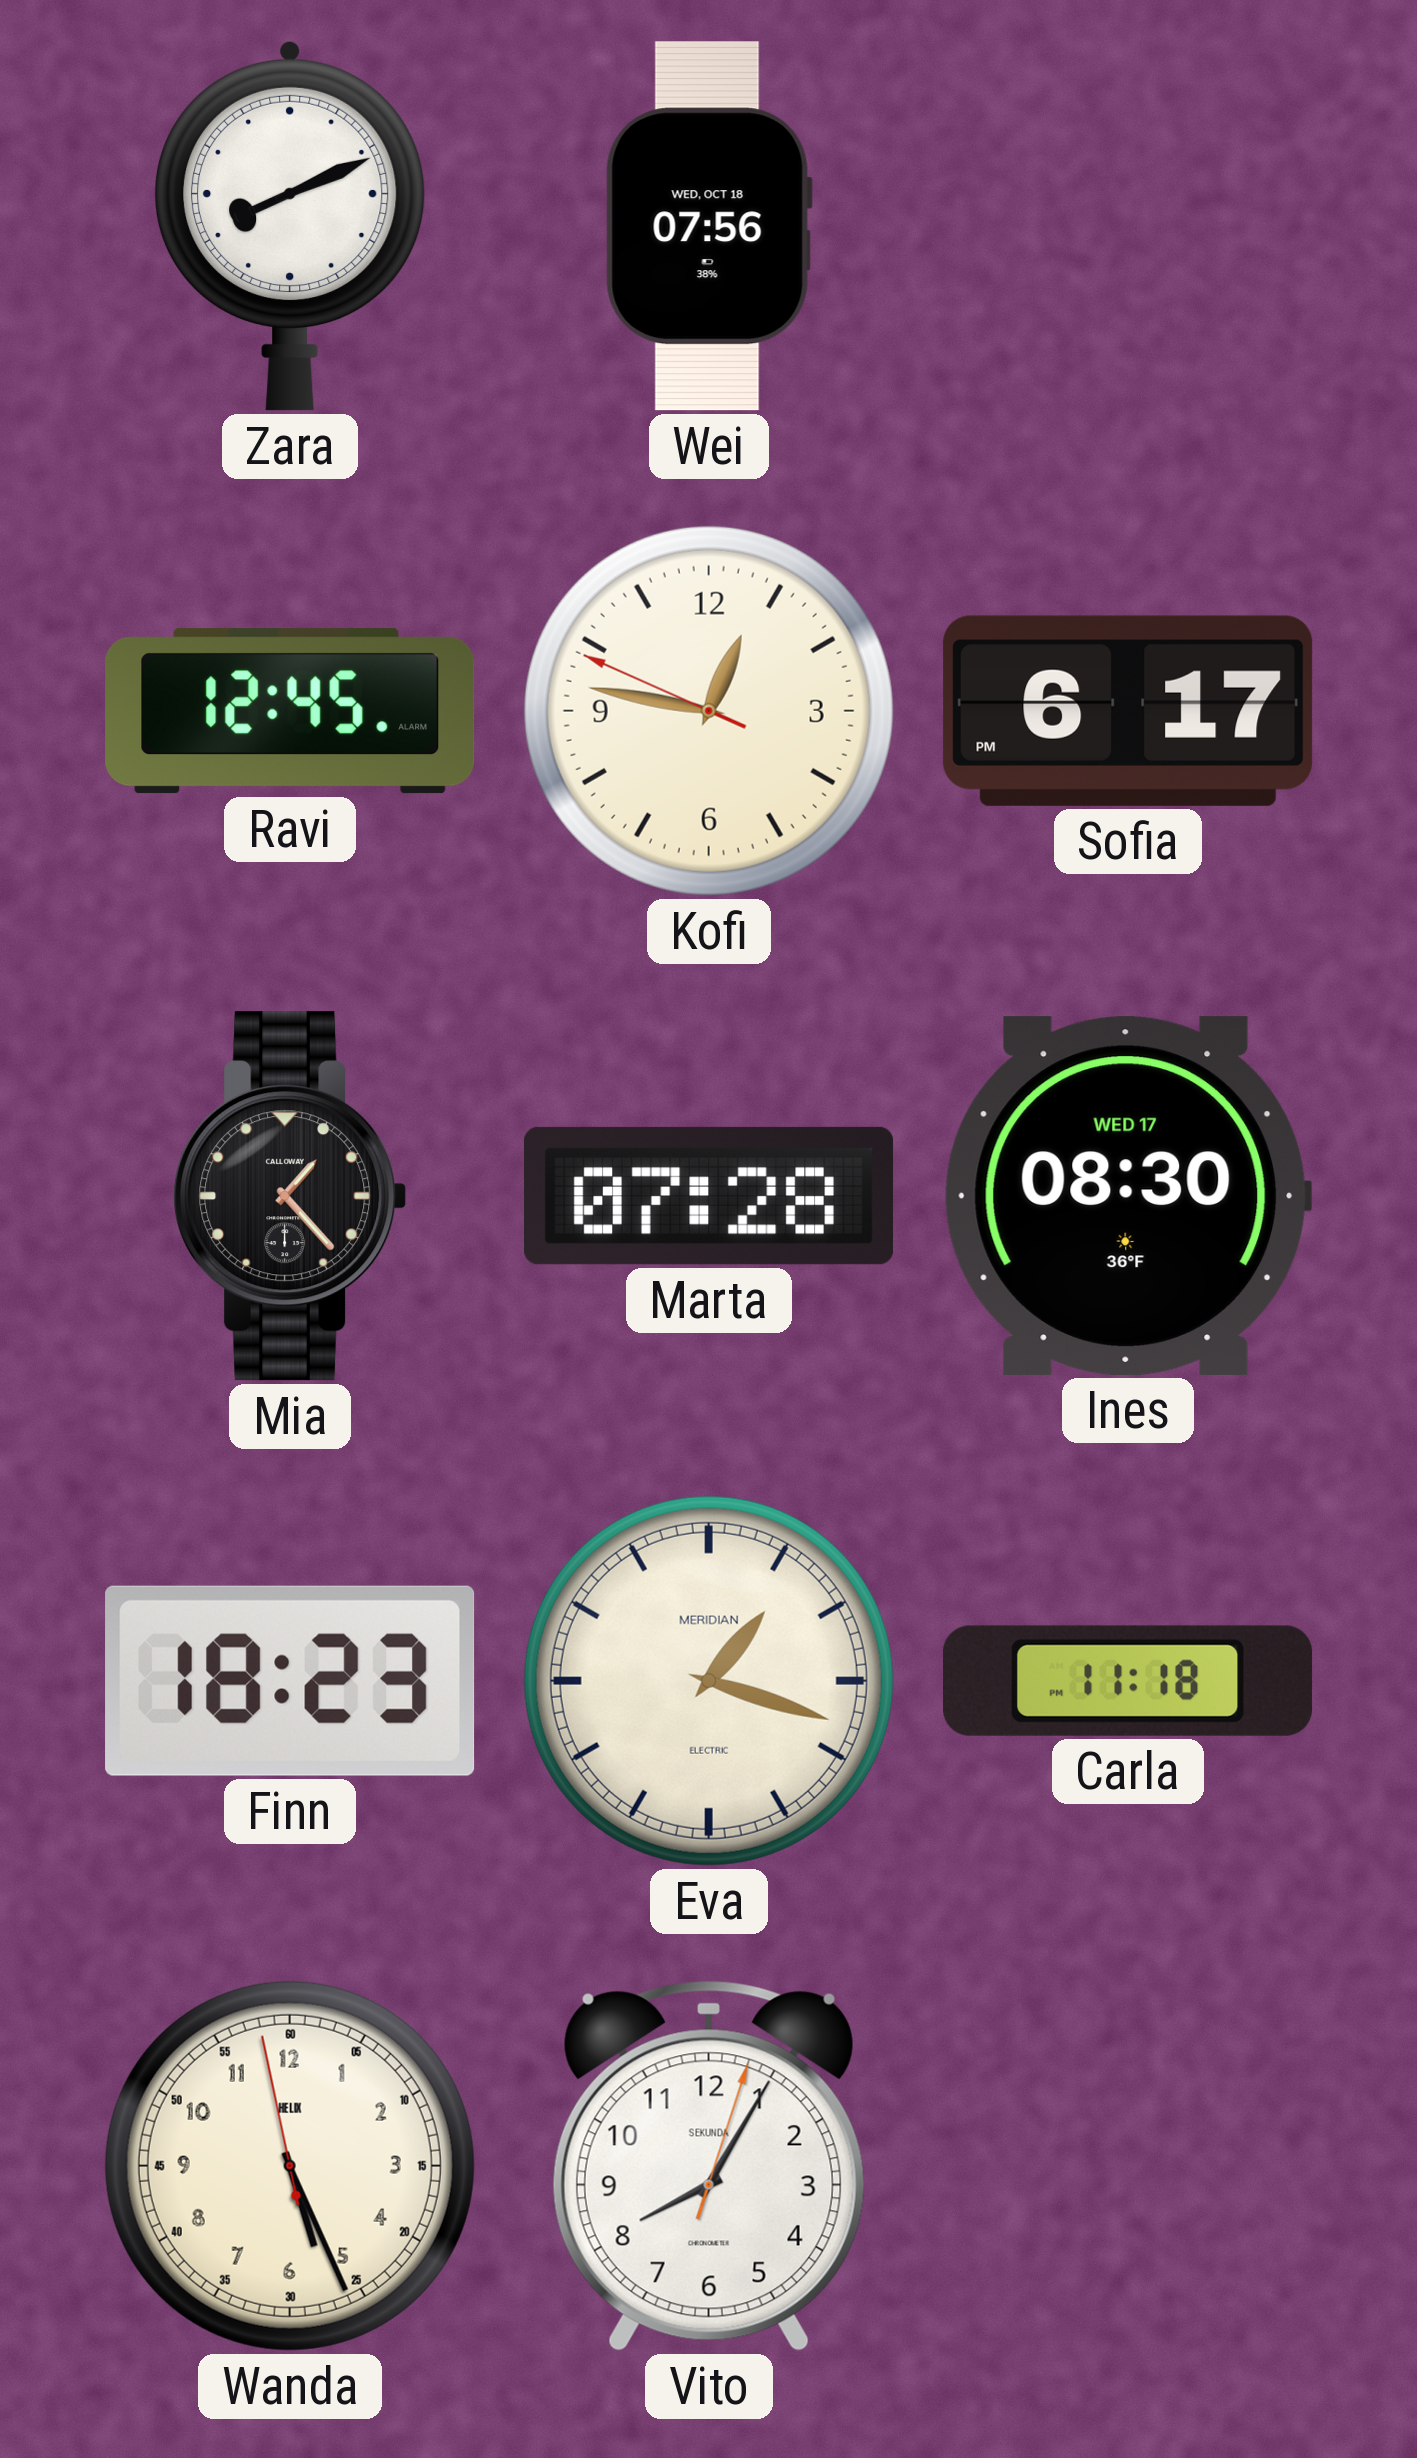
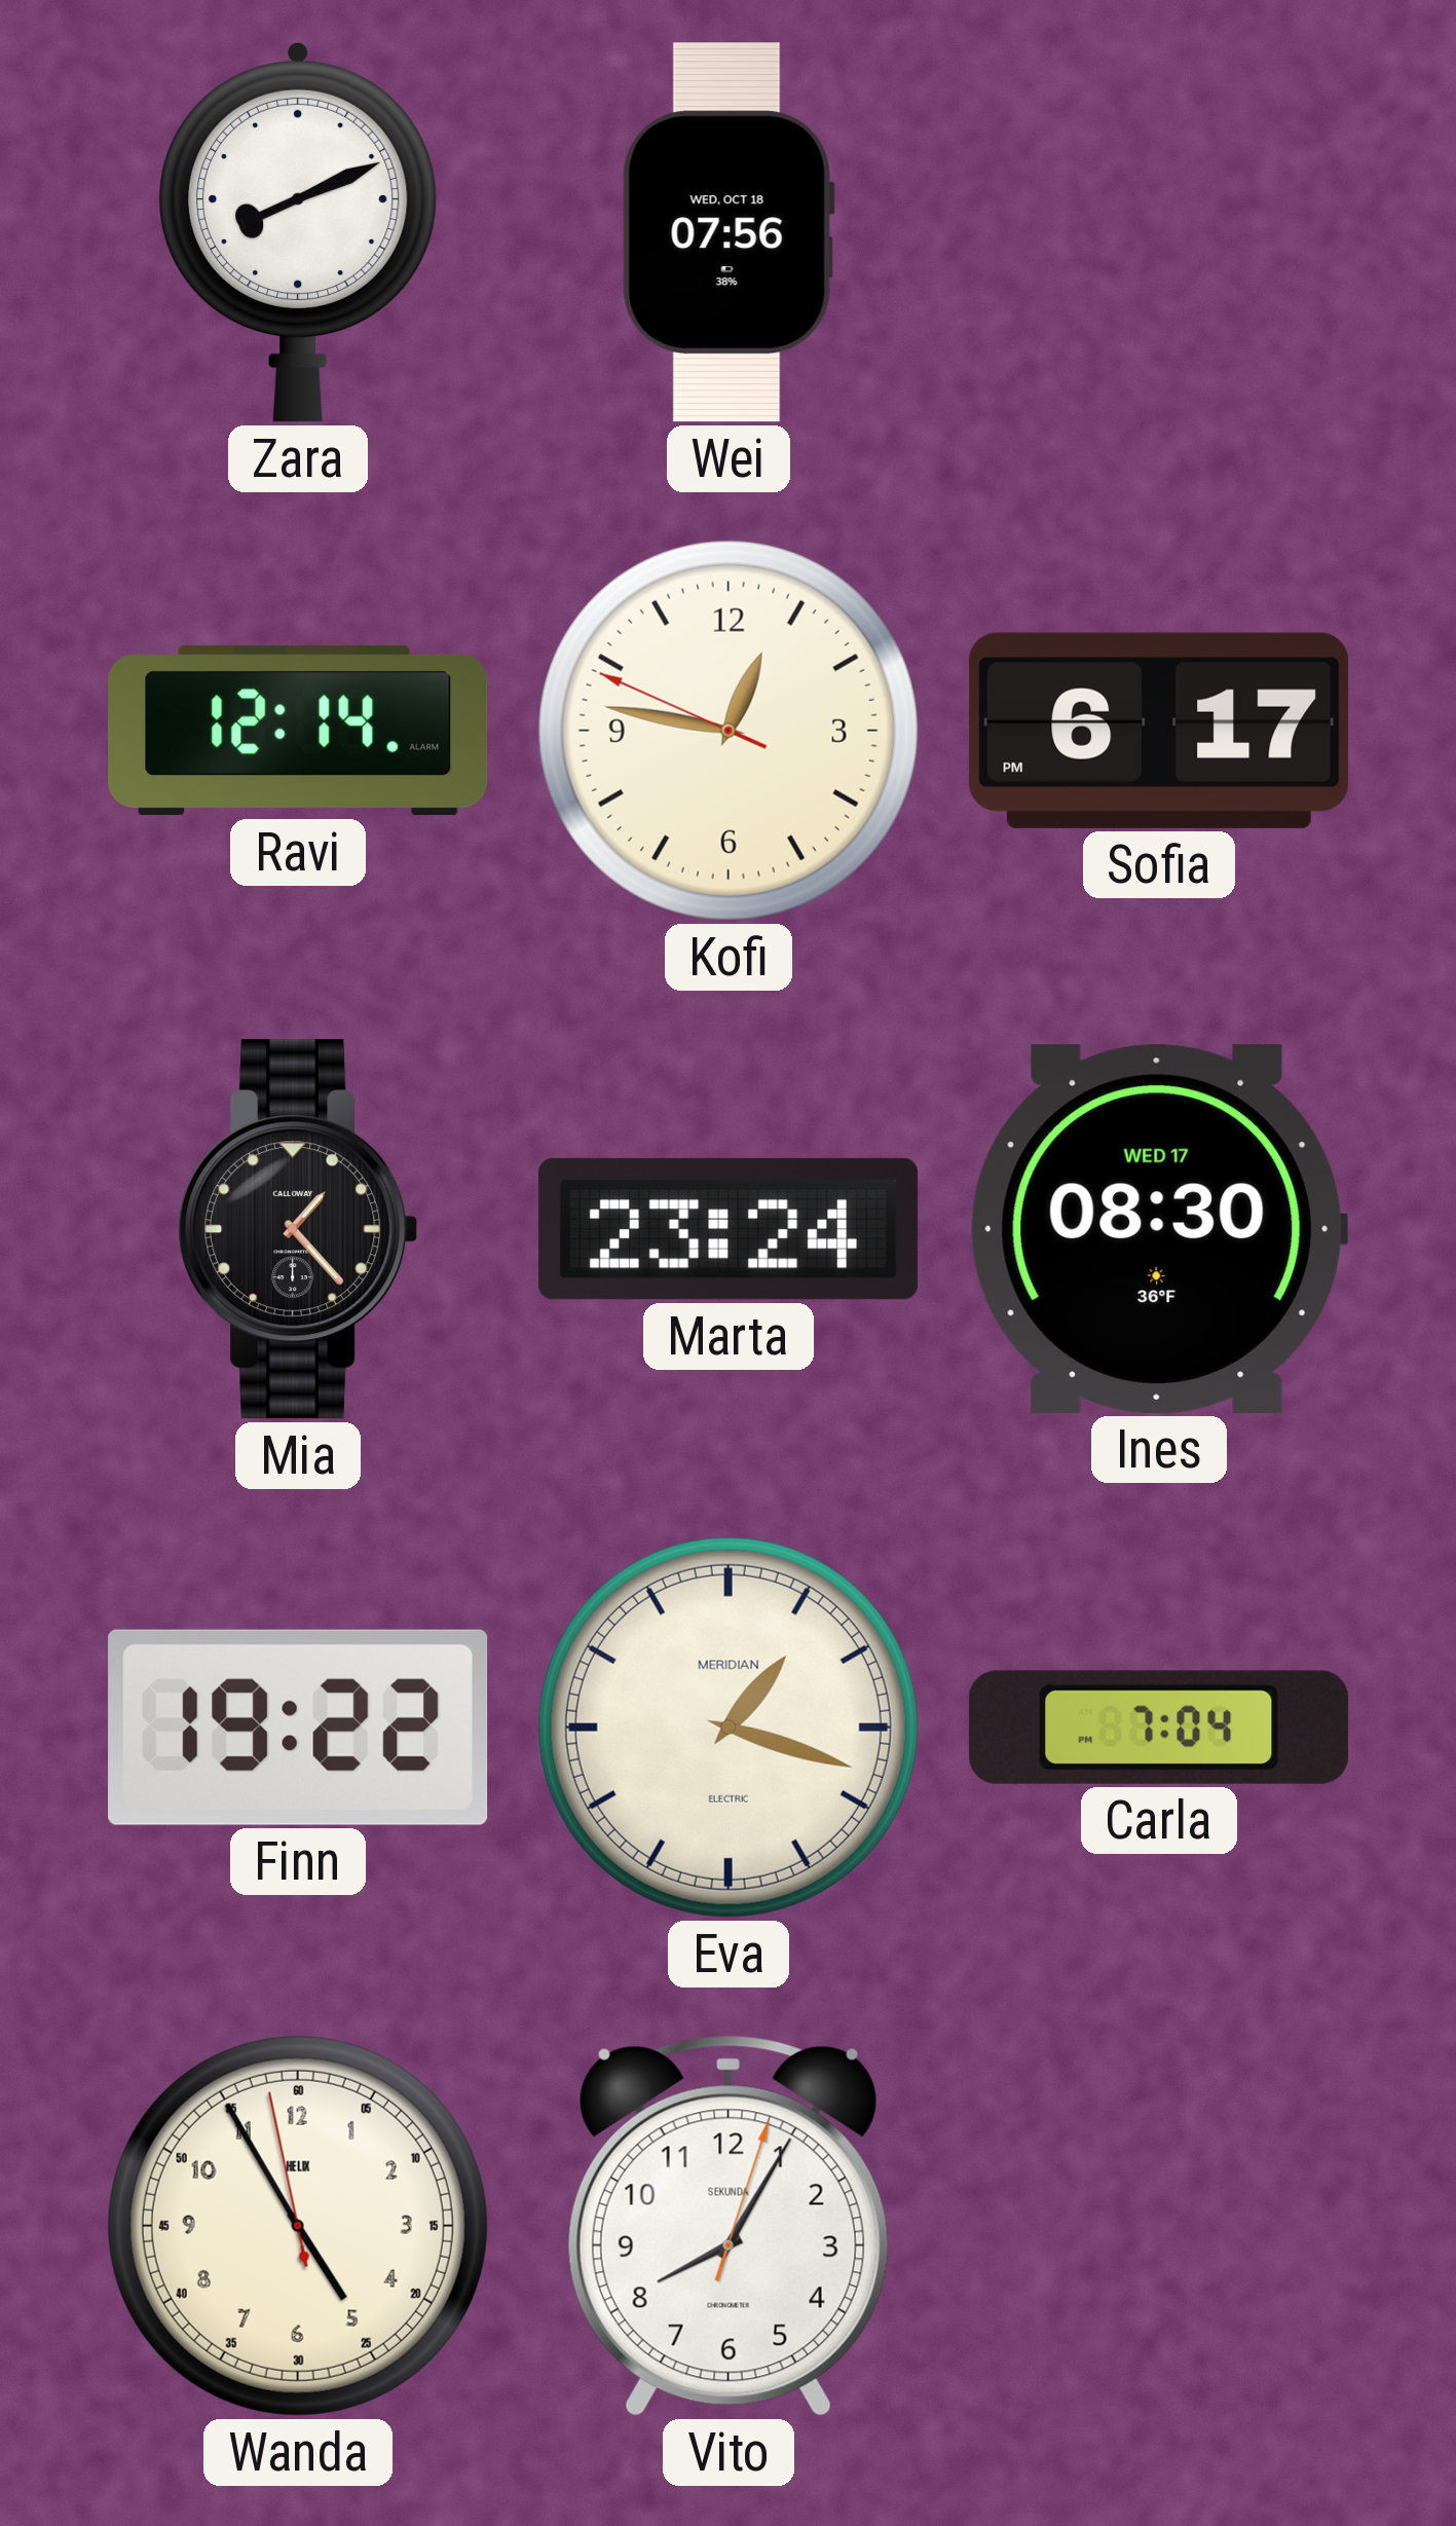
Ravi: 12:45 -> 12:14
Marta: 07:28 -> 23:24
Finn: 18:23 -> 19:22
Carla: 11:18 -> 7:04
Wanda: 5:25 -> 4:54
